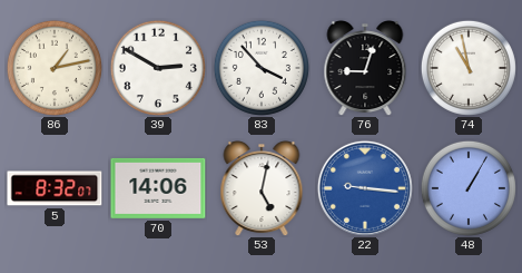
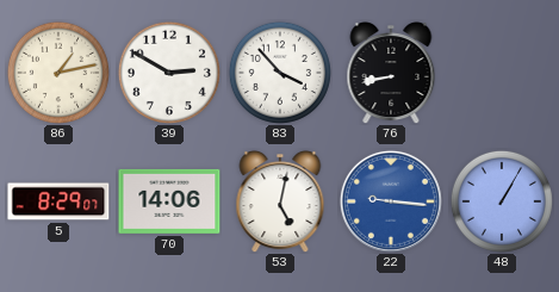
76: 9:03 -> 8:43
74: 10:58 -> none
5: 8:32 -> 8:29
